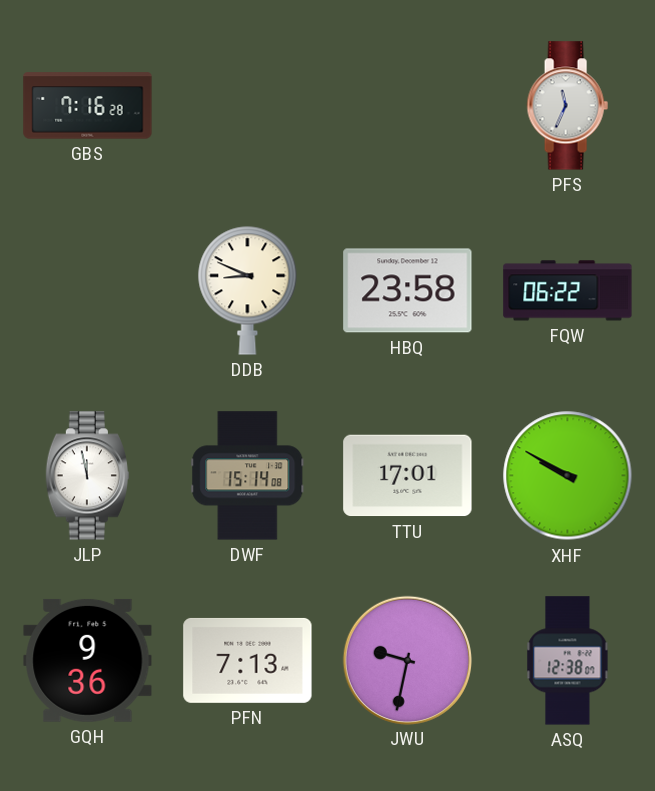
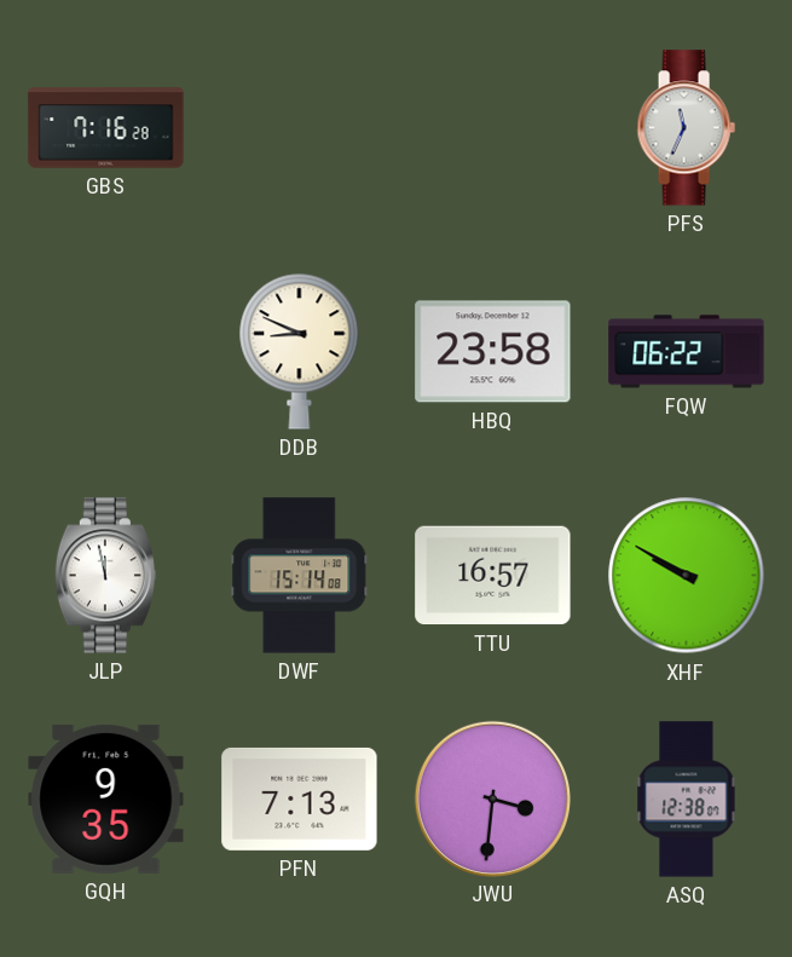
TTU: 17:01 -> 16:57
GQH: 9:36 -> 9:35
JWU: 9:32 -> 3:31
